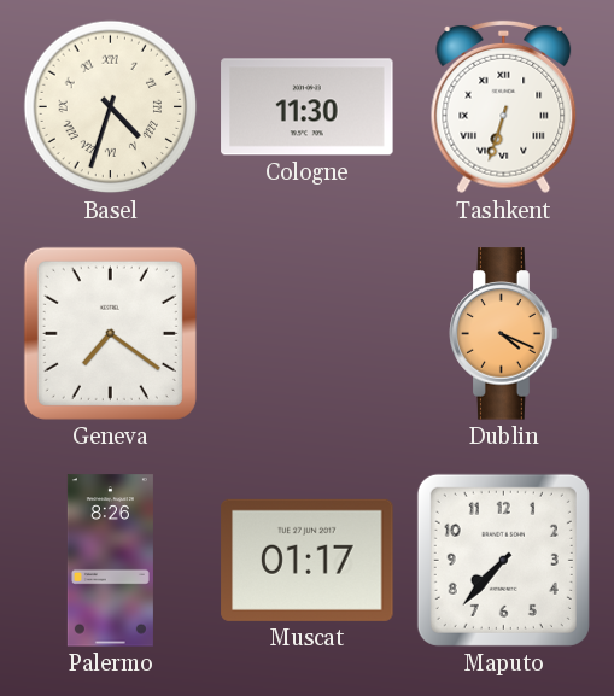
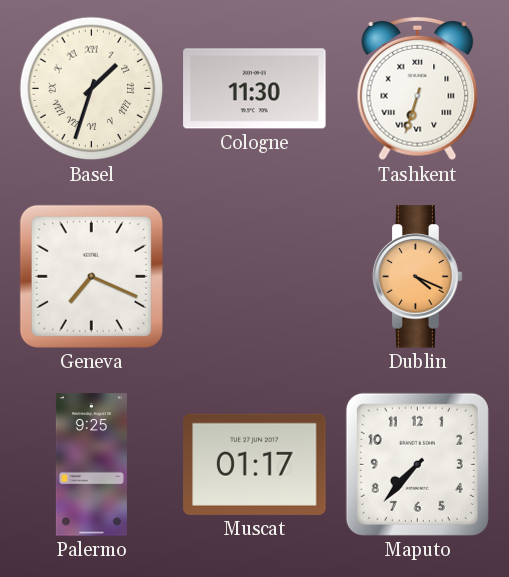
Basel: 4:33 -> 1:33
Geneva: 7:21 -> 7:19
Palermo: 8:26 -> 9:25
